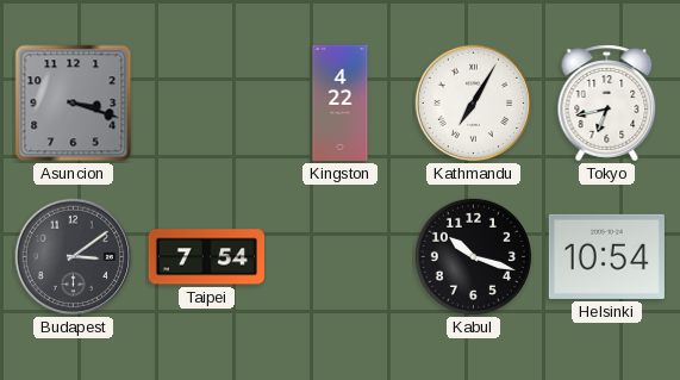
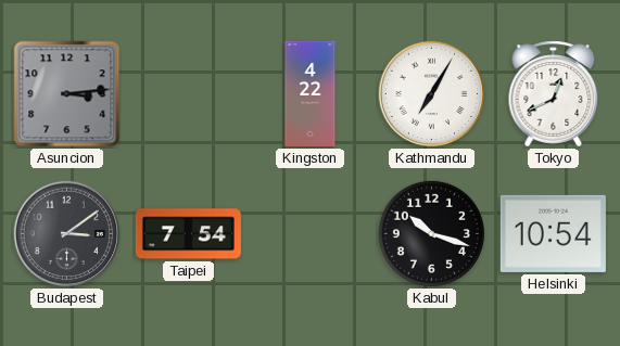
Asuncion: 3:18 -> 3:14
Tokyo: 6:43 -> 12:41
